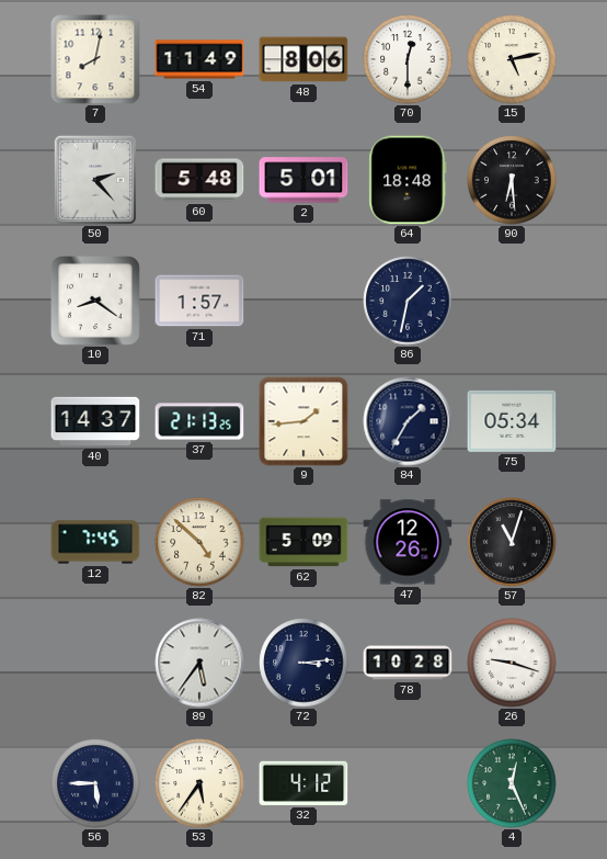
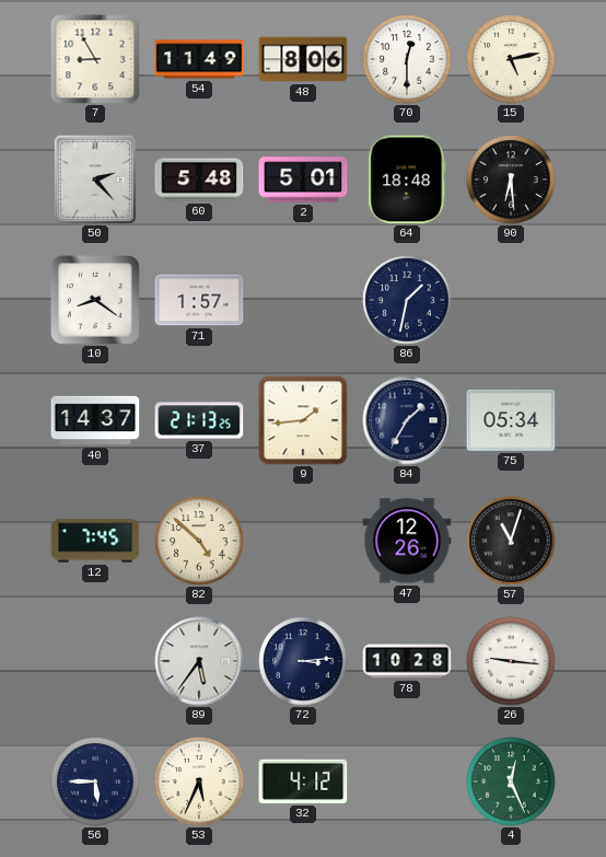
7: 8:02 -> 8:55
62: 5:09 -> none
26: 9:18 -> 9:16
53: 5:36 -> 5:34
